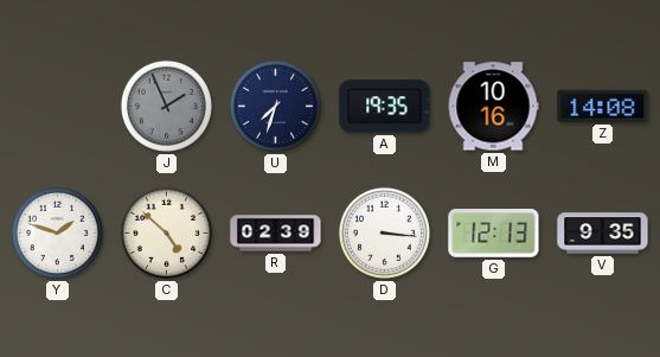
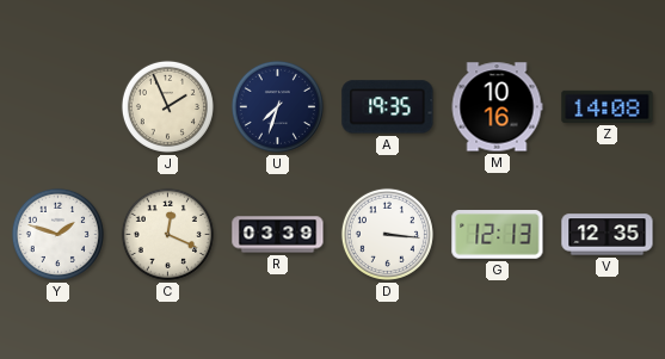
J dial: grey -> cream
C: 4:52 -> 12:19
R: 02:39 -> 03:39
V: 9:35 -> 12:35
